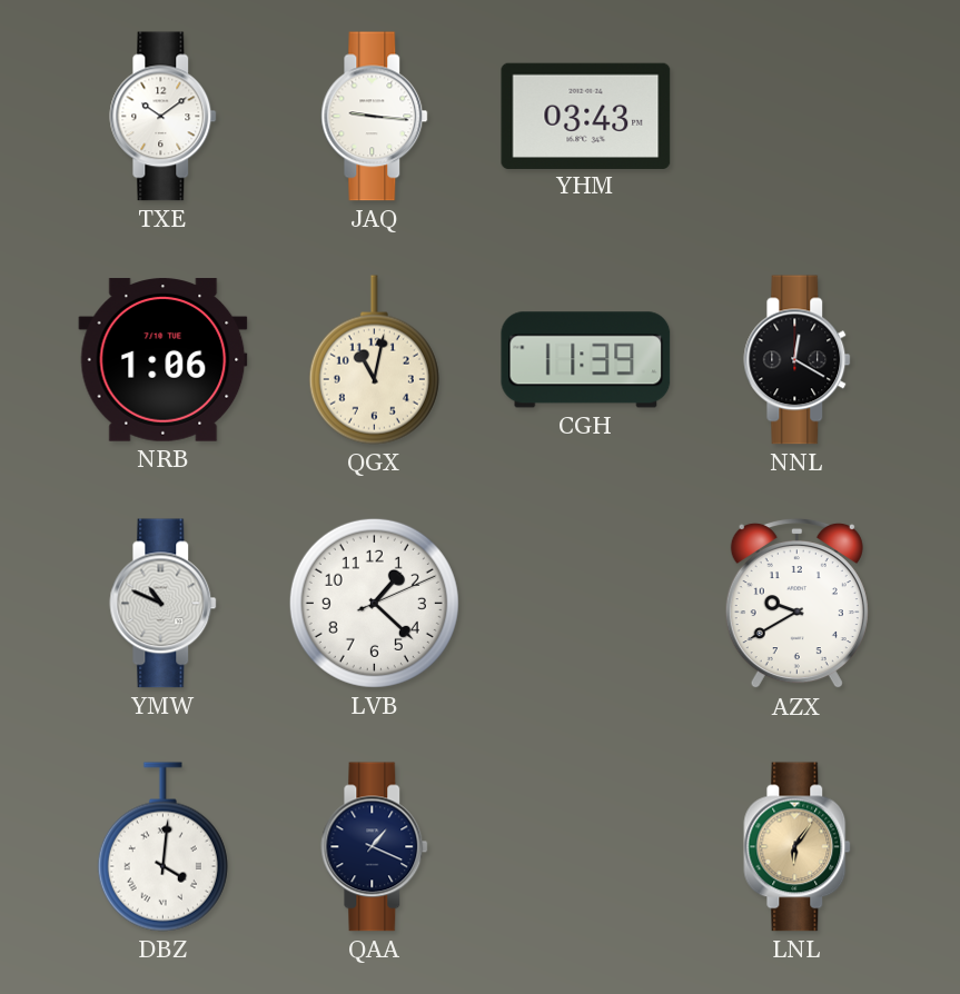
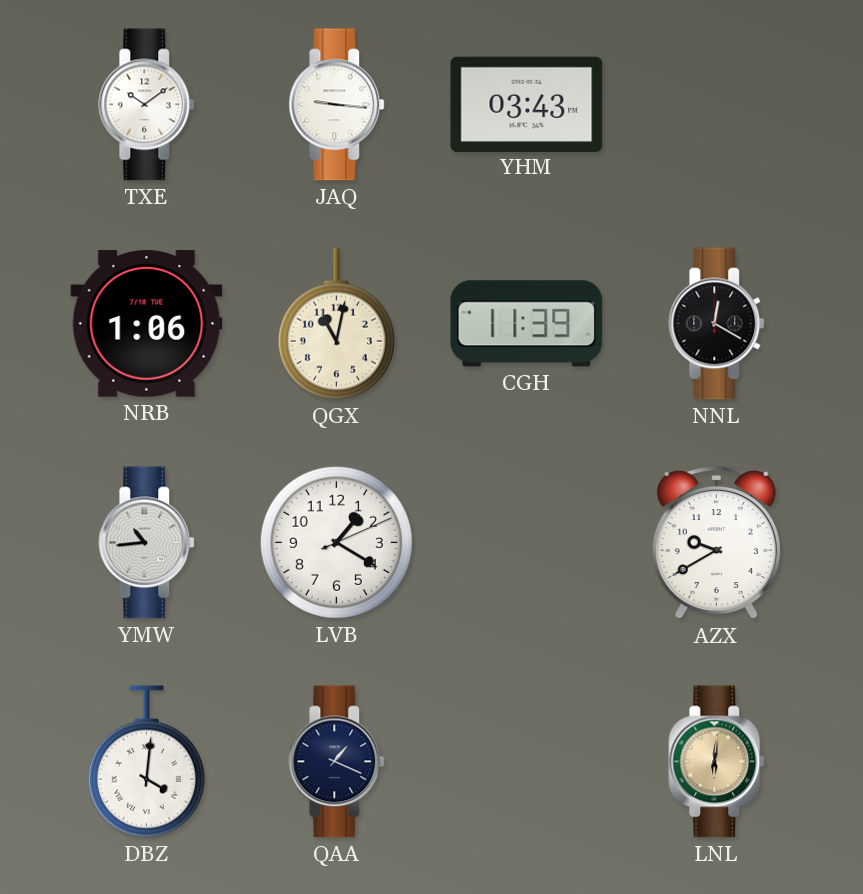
YMW: 10:49 -> 10:44
LVB: 1:22 -> 1:20
LNL: 6:06 -> 6:01
